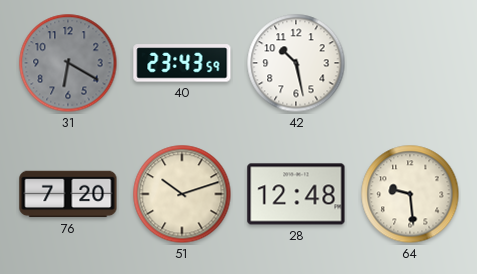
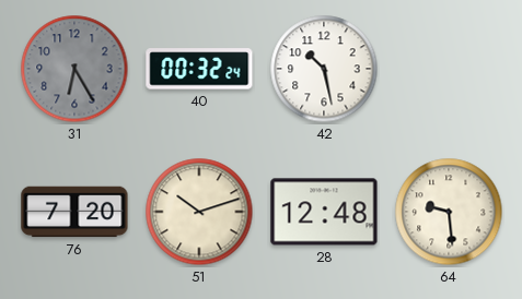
31: 6:20 -> 6:25
40: 23:43 -> 00:32
